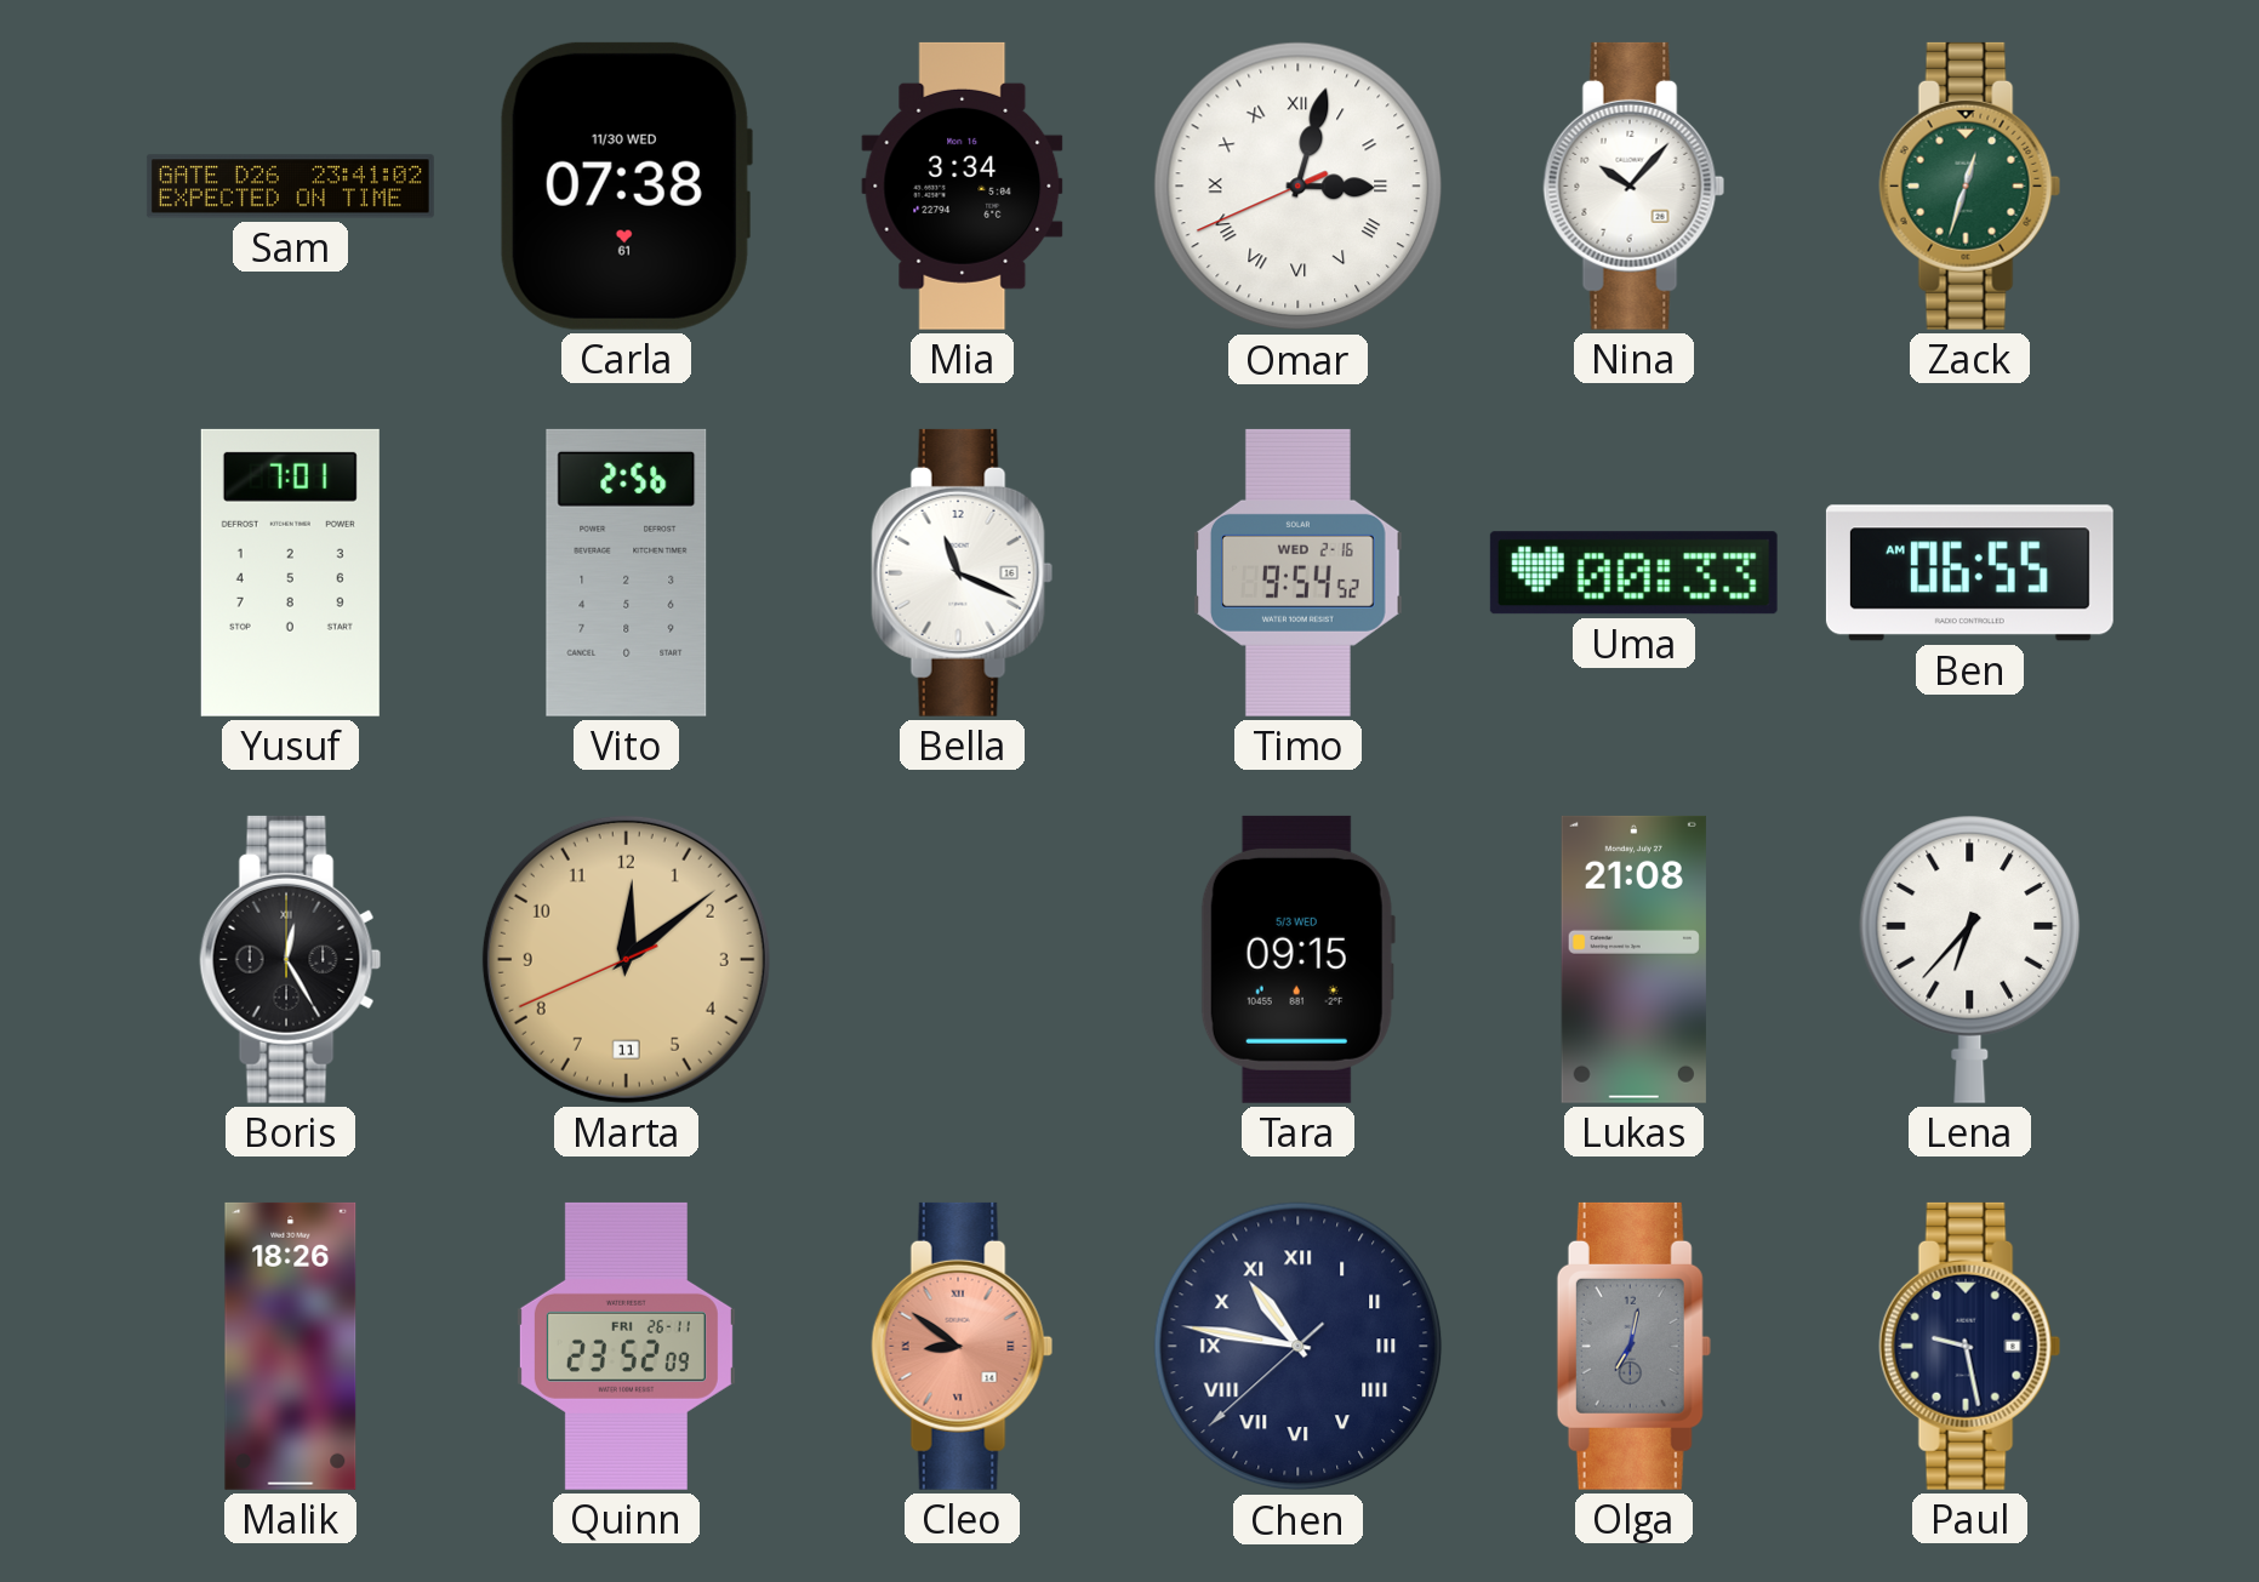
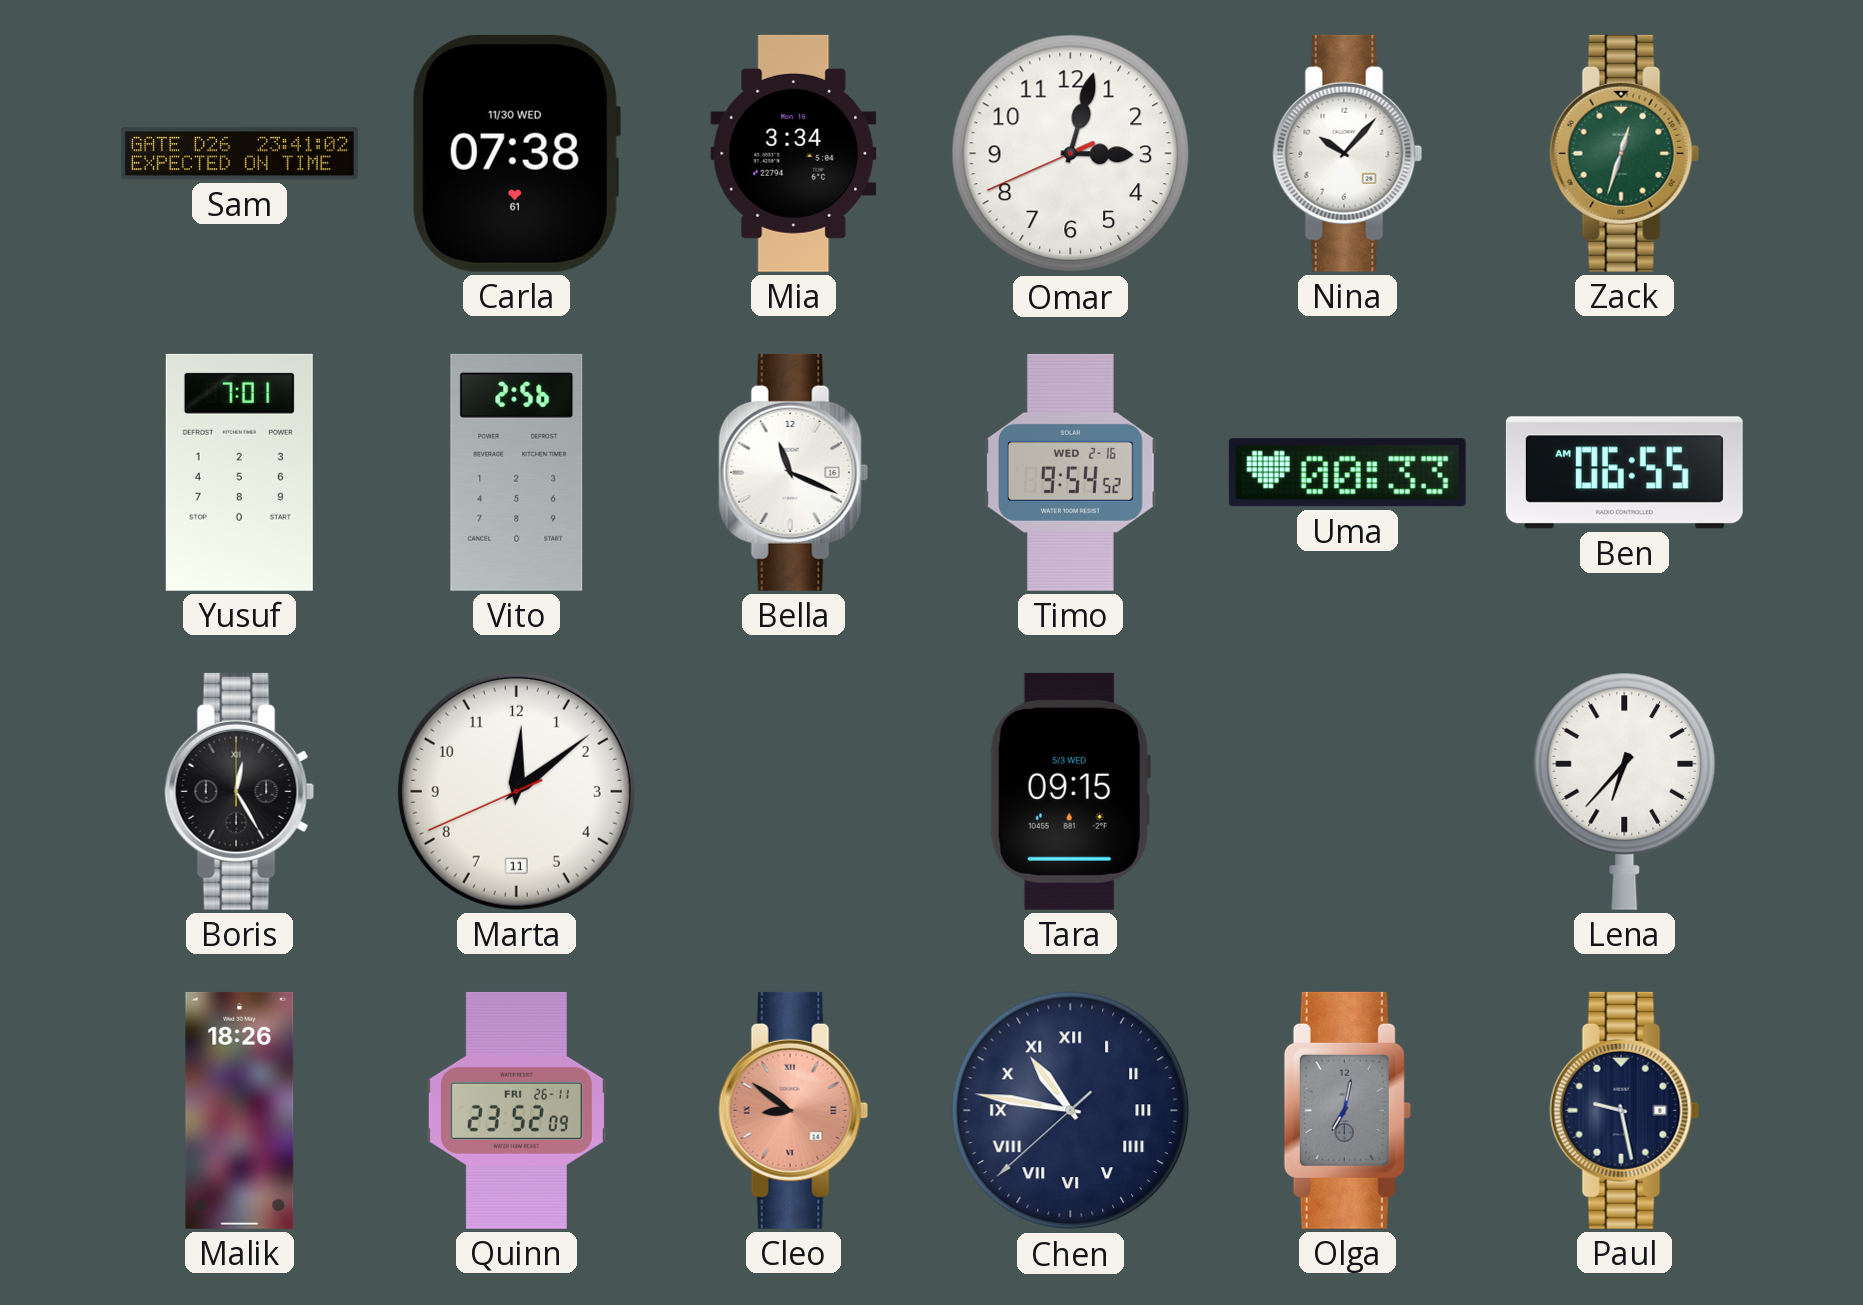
Omar numerals: Roman -> Arabic
Marta dial: champagne -> white
Lukas: 21:08 -> none
